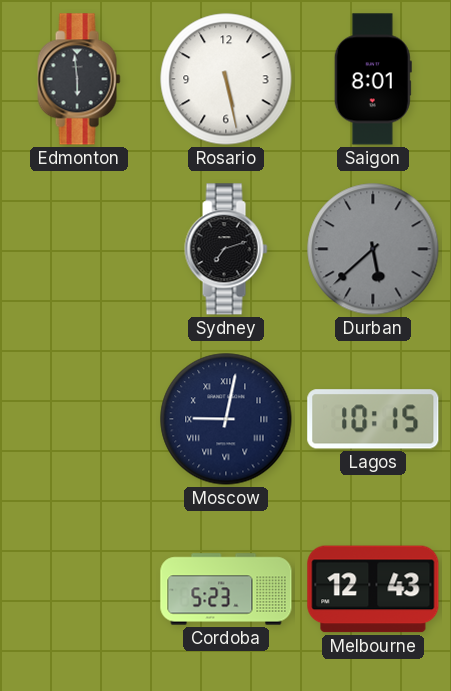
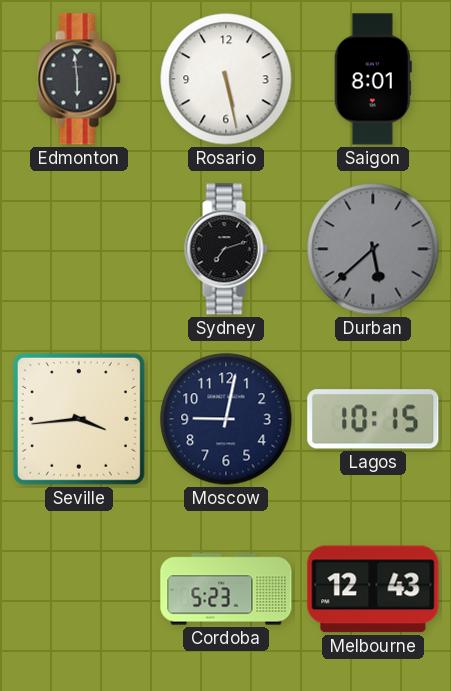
Seville: none -> 3:44
Moscow numerals: Roman -> Arabic
